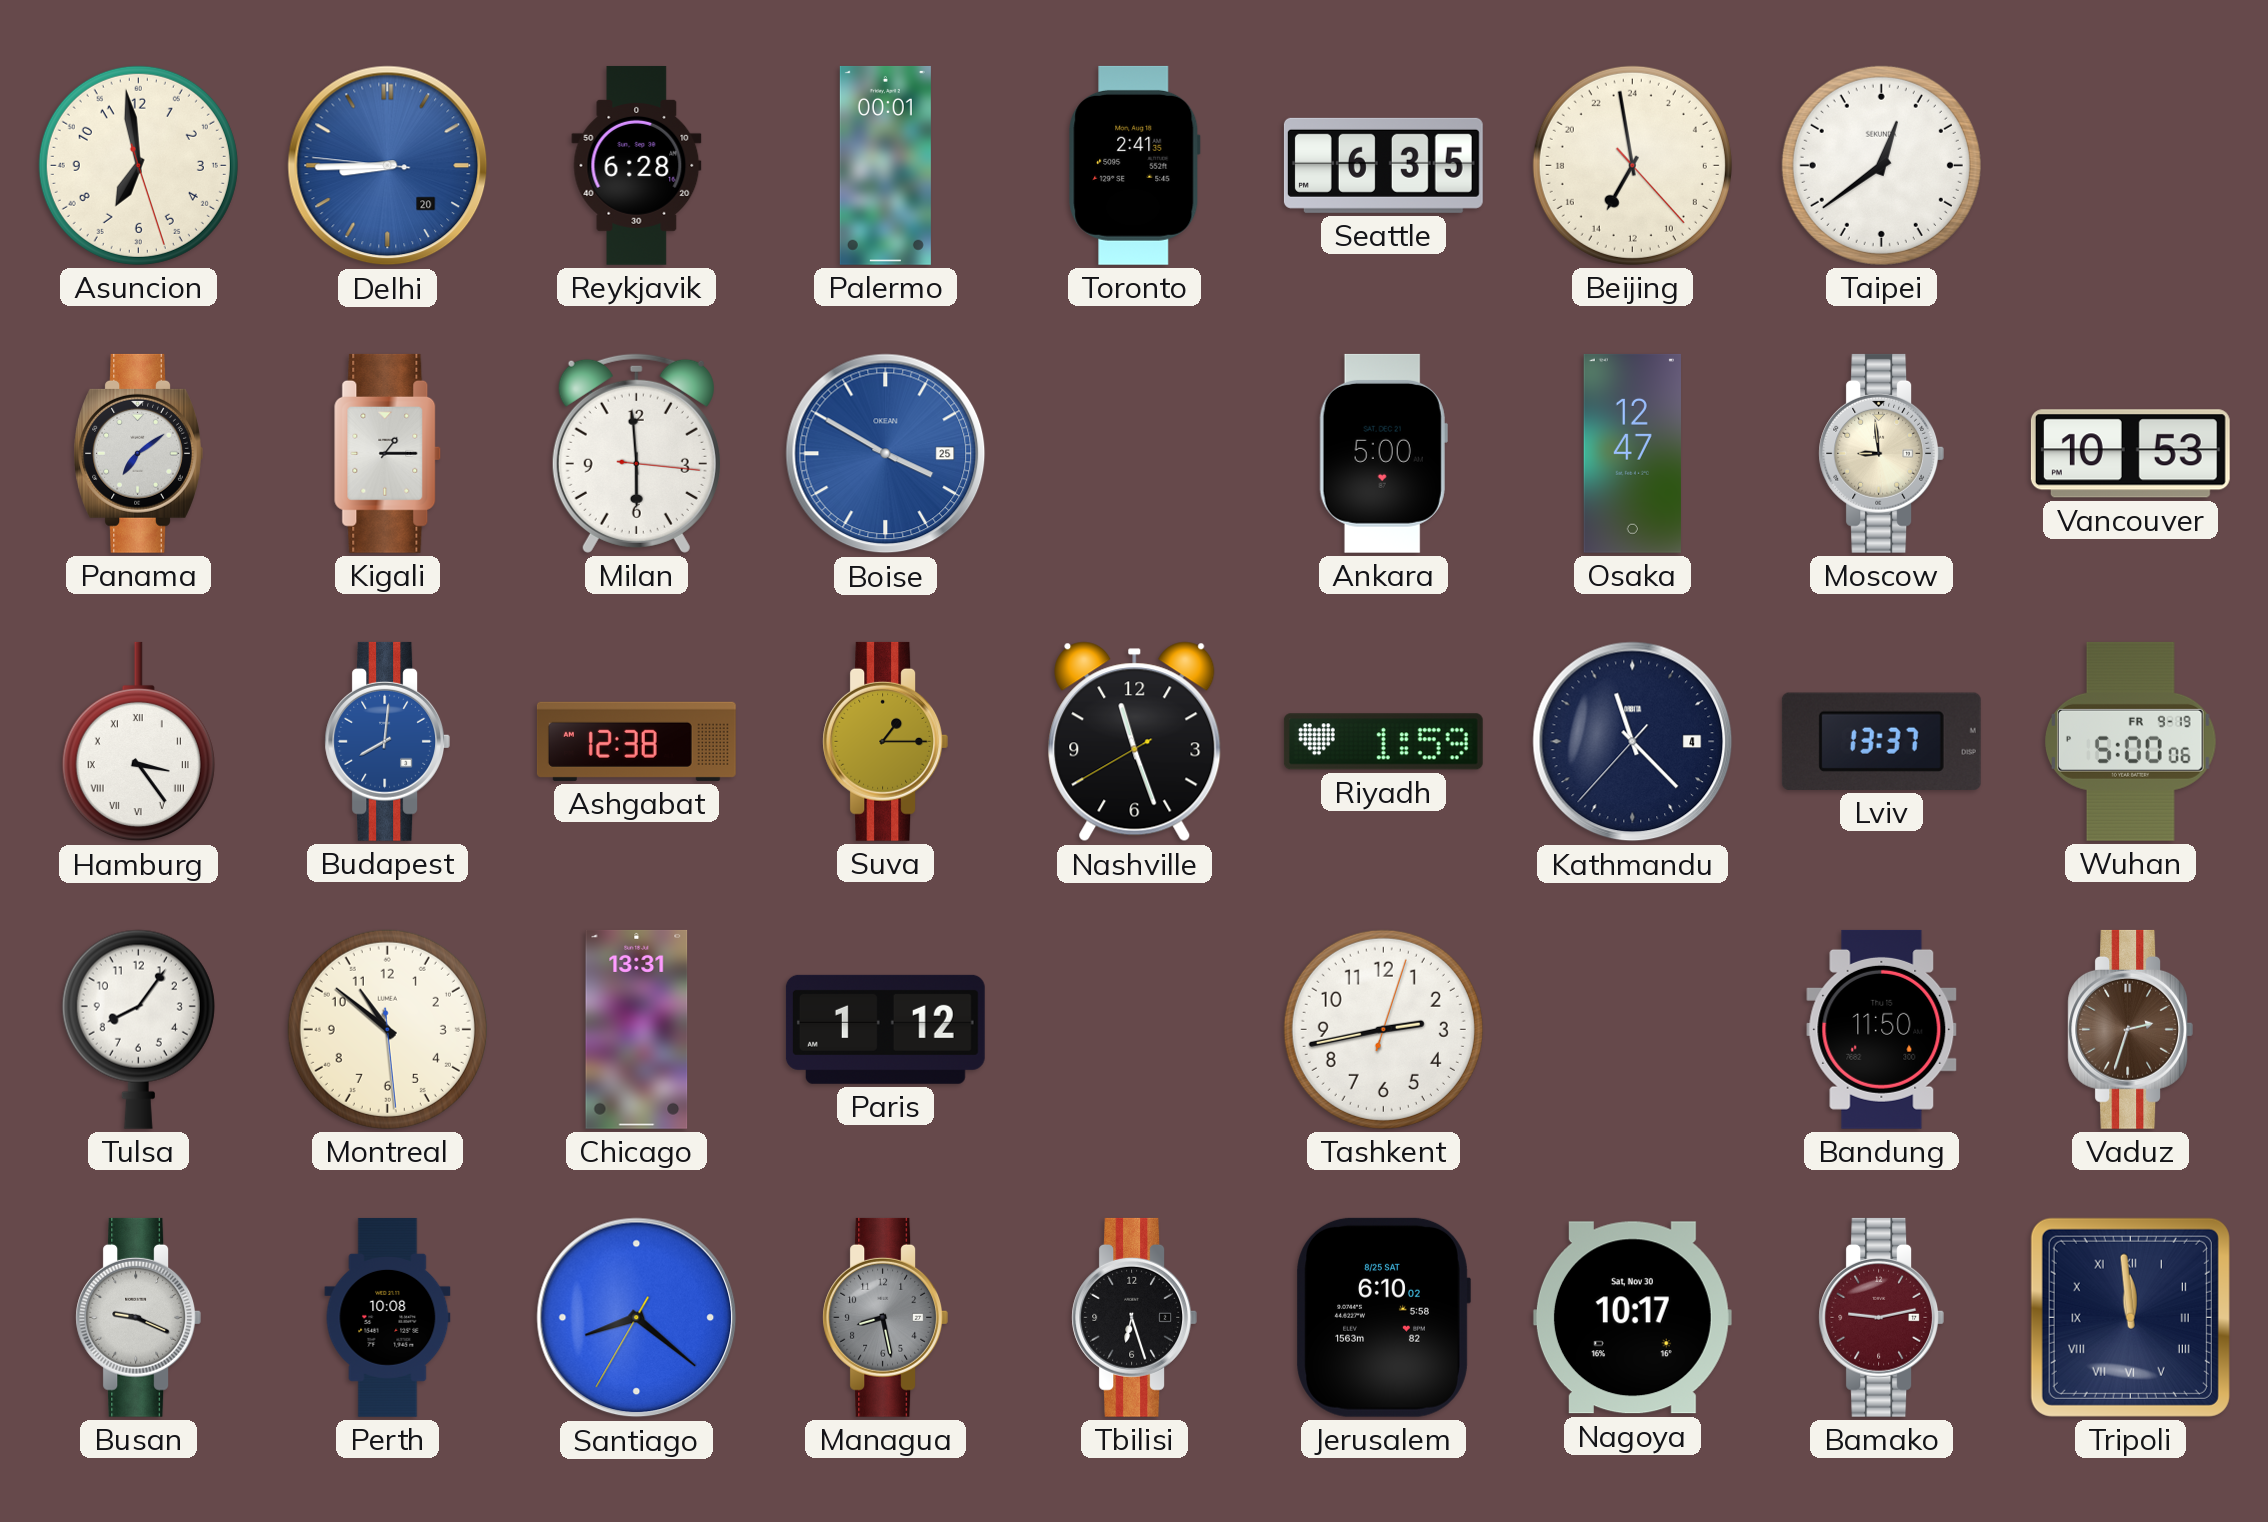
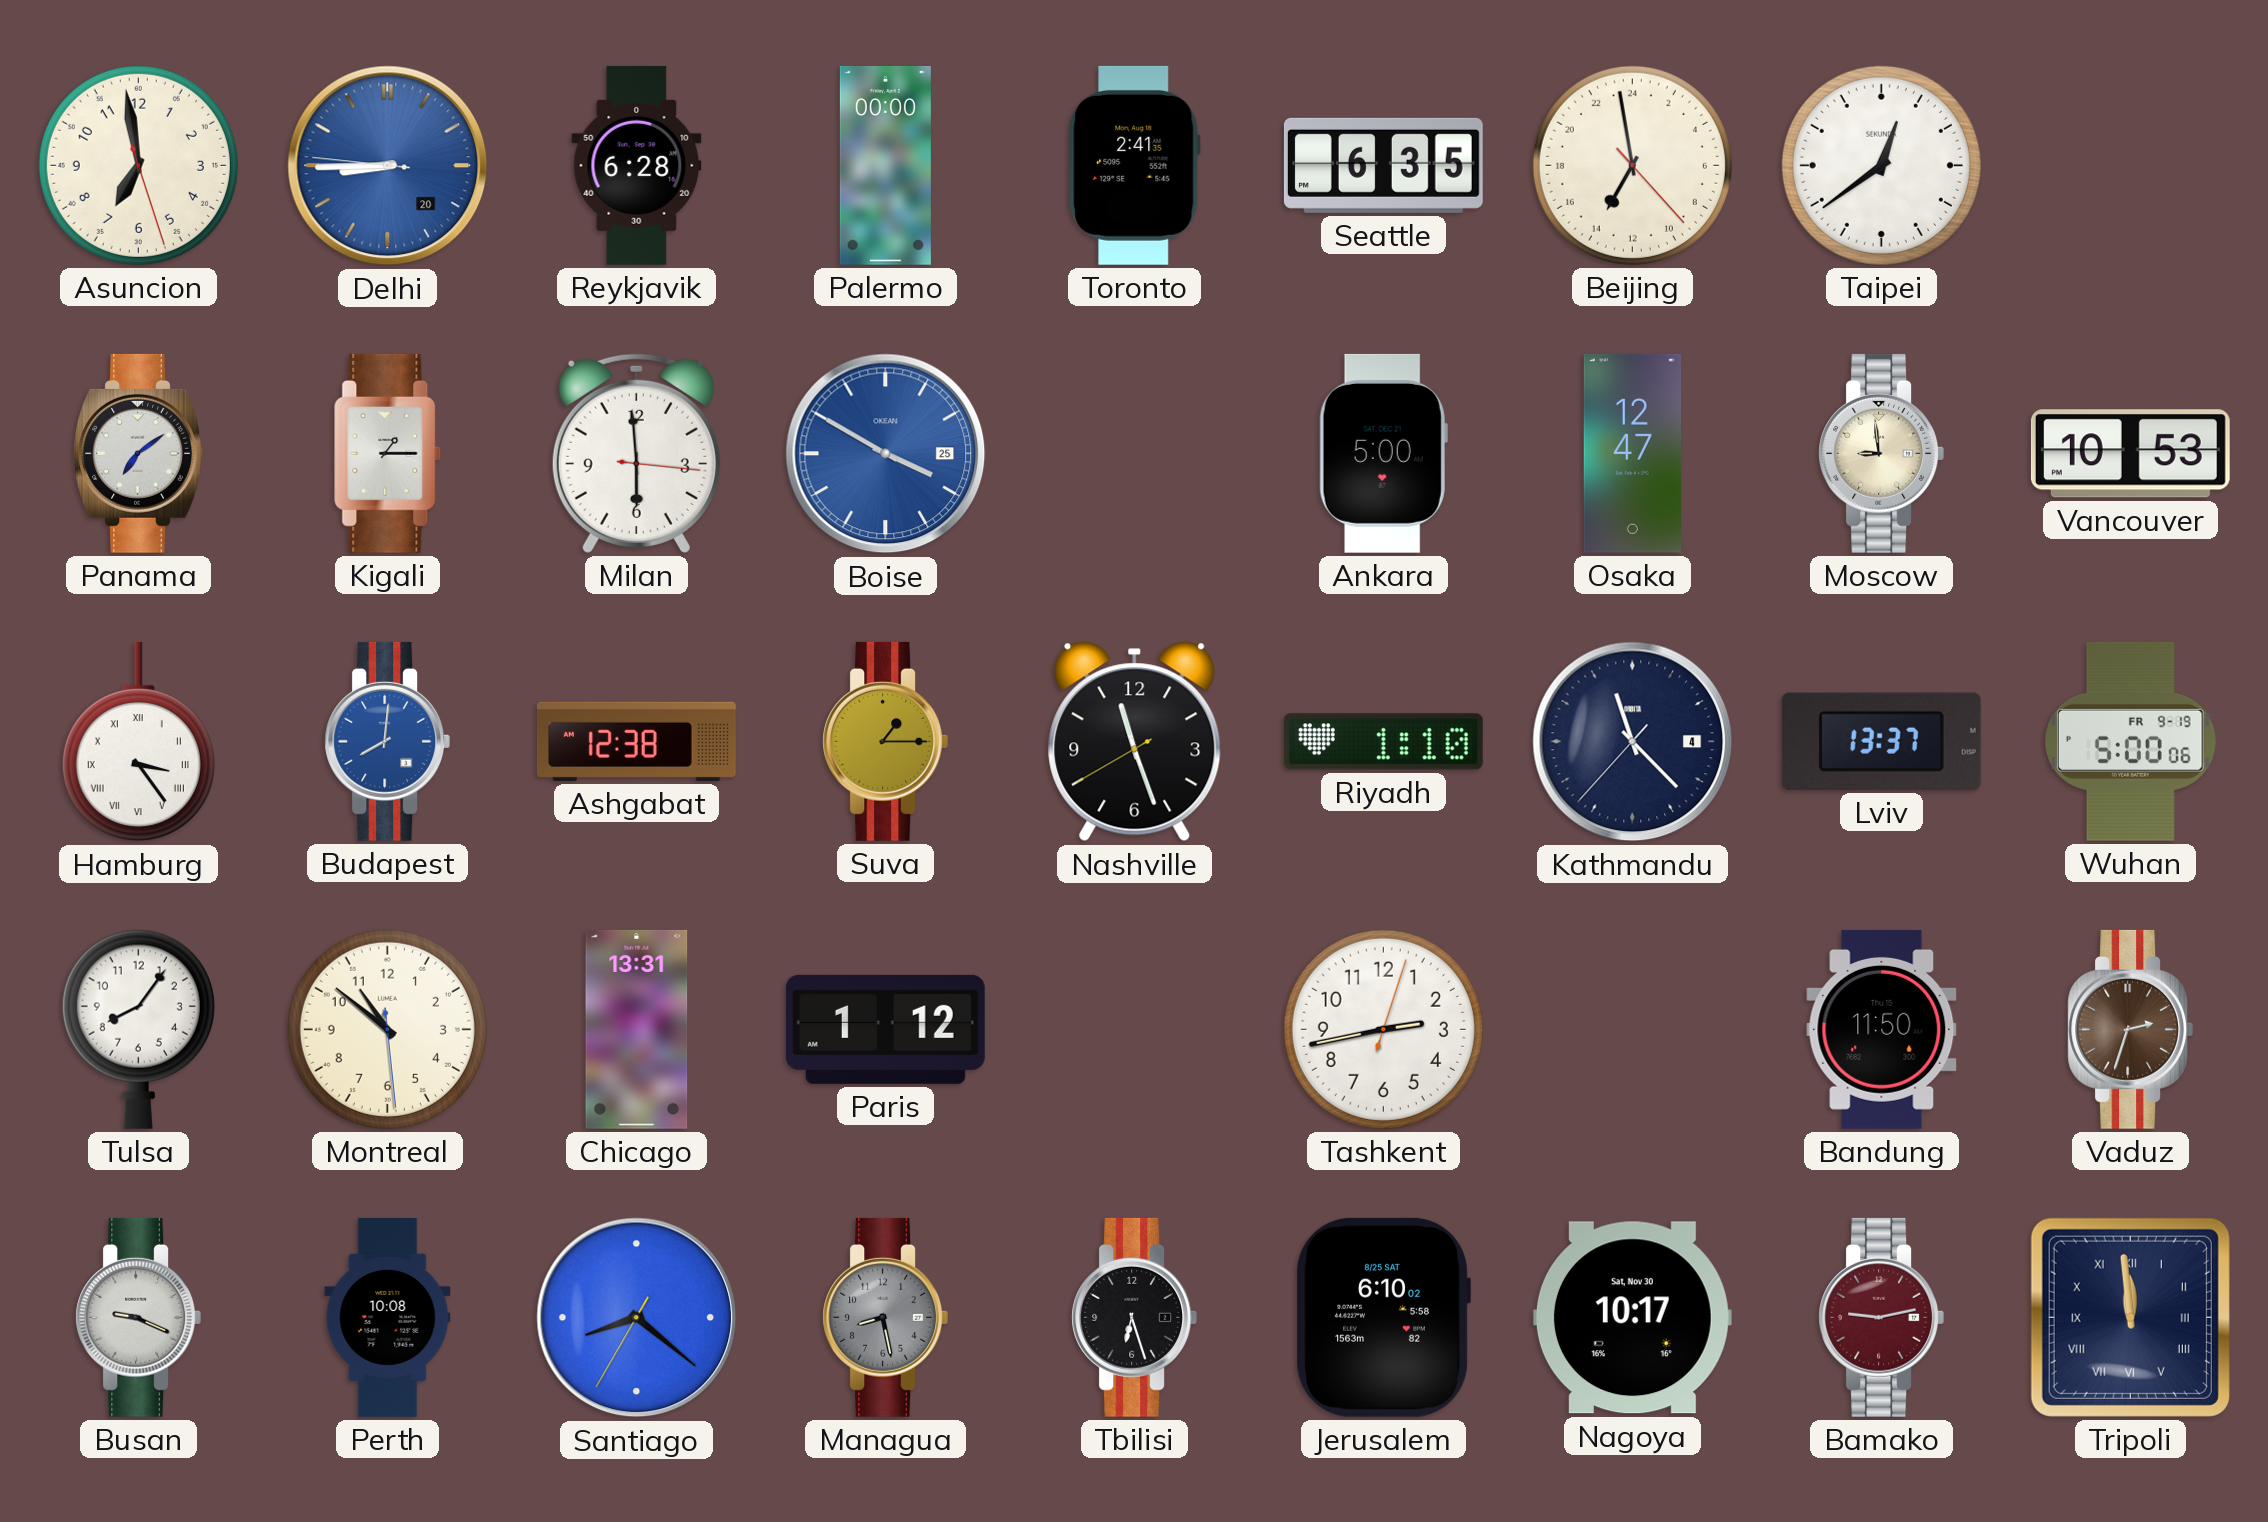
Palermo: 00:01 -> 00:00
Riyadh: 1:59 -> 1:10
